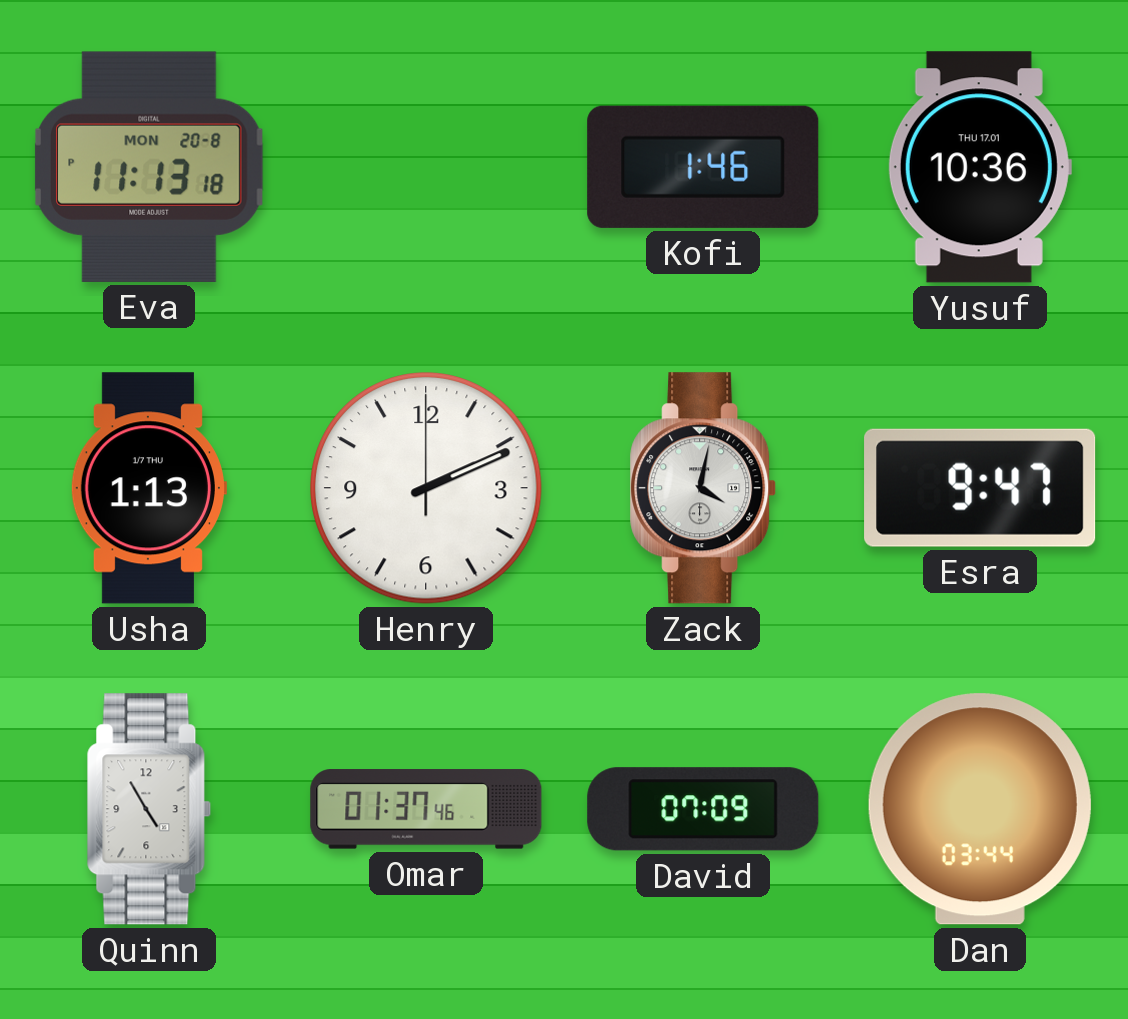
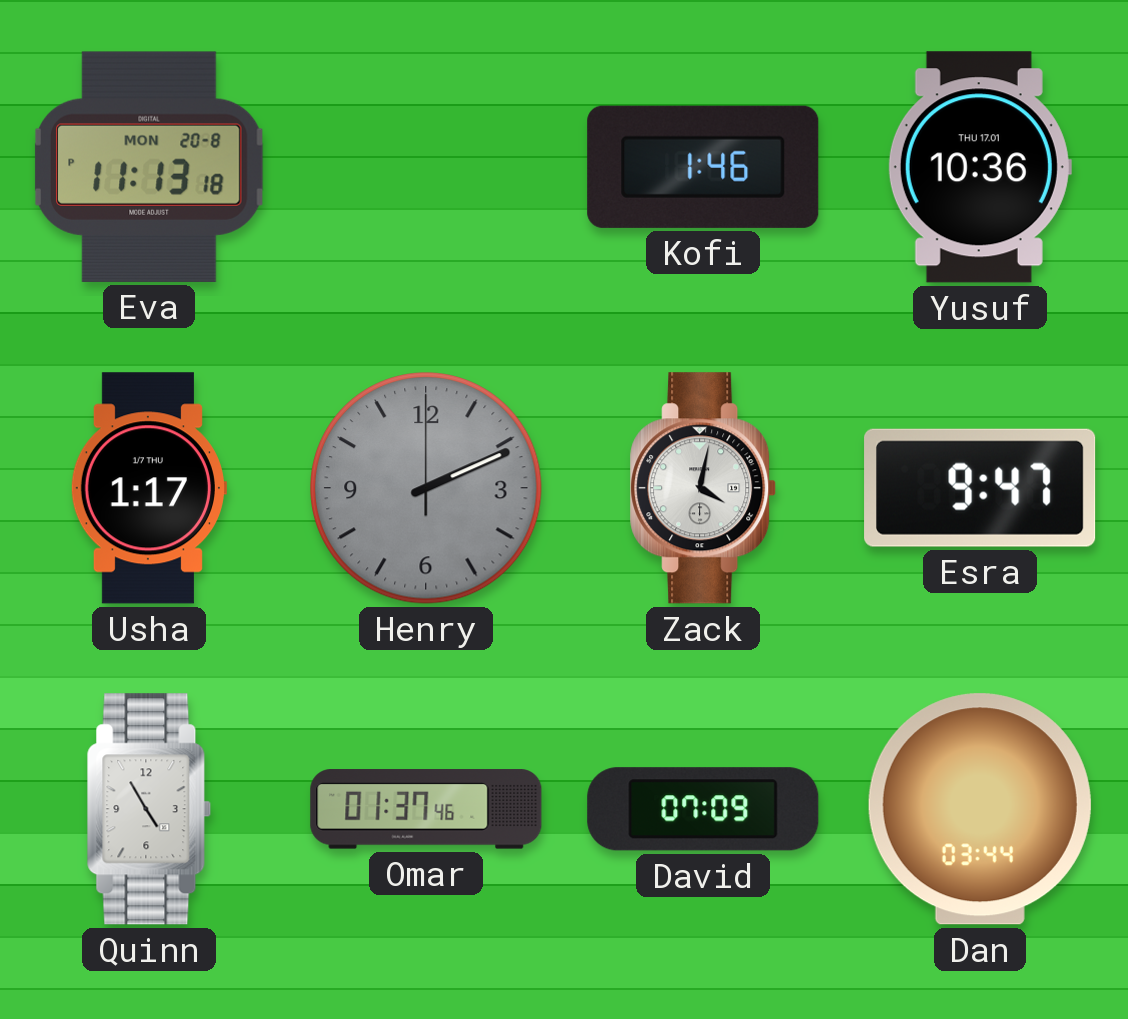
Usha: 1:13 -> 1:17
Henry dial: white -> grey
